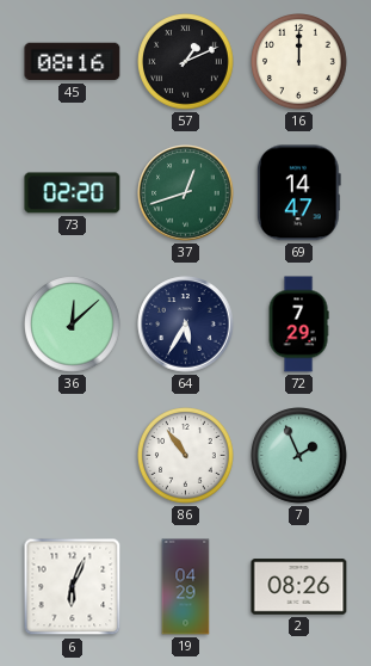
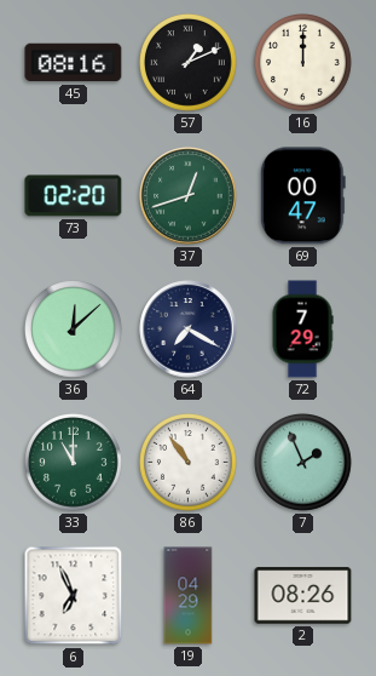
69: 14:47 -> 00:47
64: 5:35 -> 7:20
33: none -> 11:00
6: 6:04 -> 6:56
